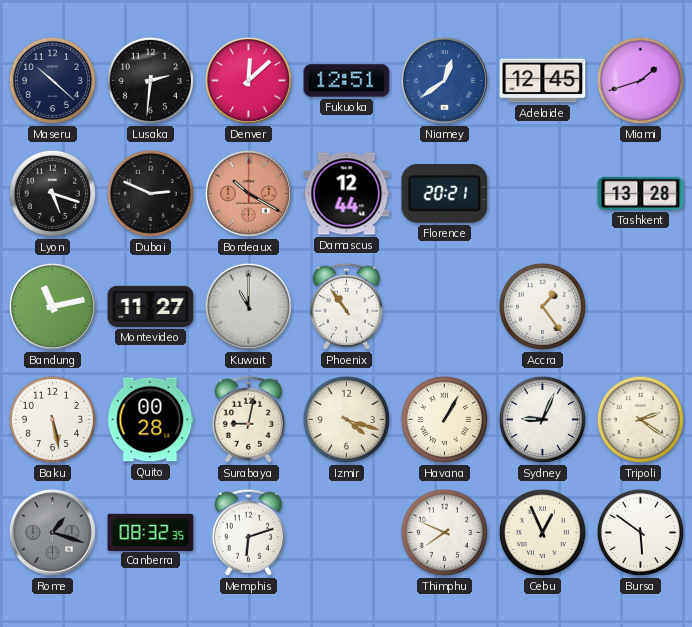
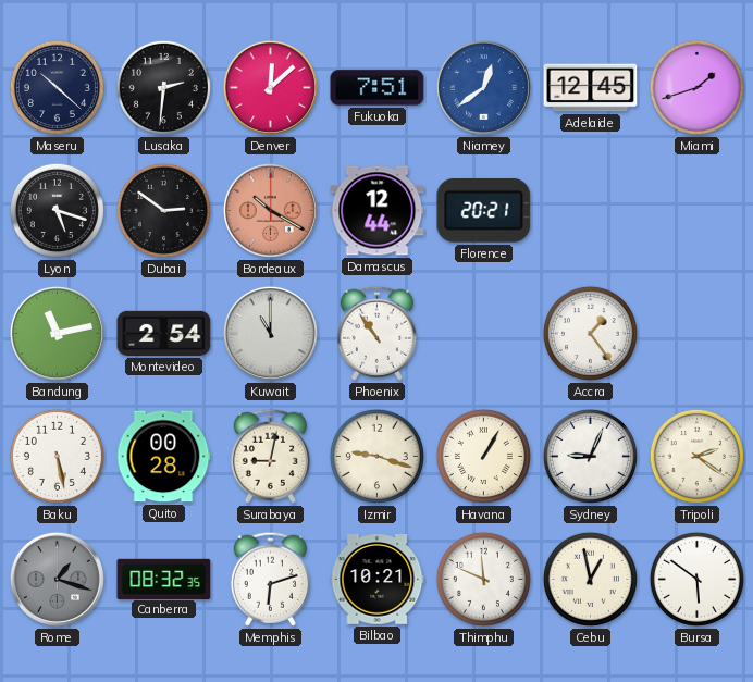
Fukuoka: 12:51 -> 7:51
Dubai: 2:49 -> 2:51
Tashkent: 13:28 -> none
Montevideo: 11:27 -> 2:54
Izmir: 4:18 -> 9:18
Bilbao: none -> 10:21
Thimphu: 7:49 -> 11:49
Cebu: 12:56 -> 12:58
